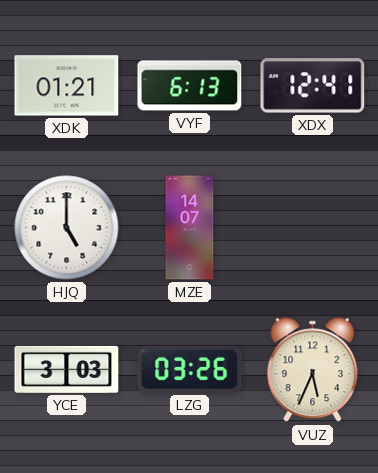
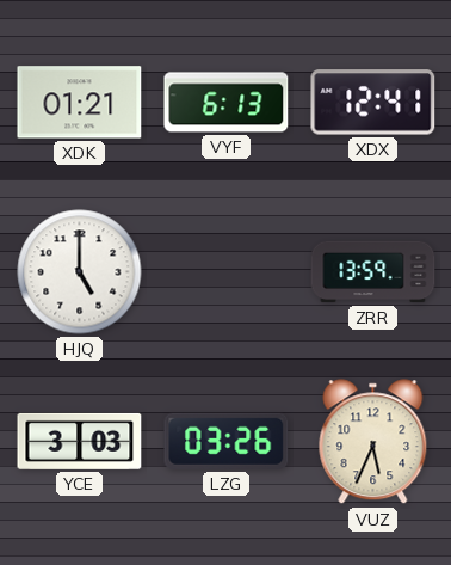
MZE: 14:07 -> none
ZRR: none -> 13:59
